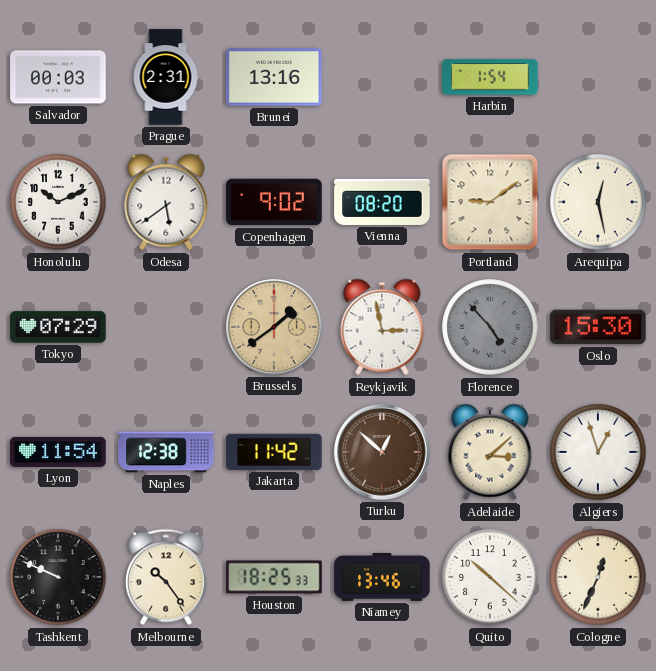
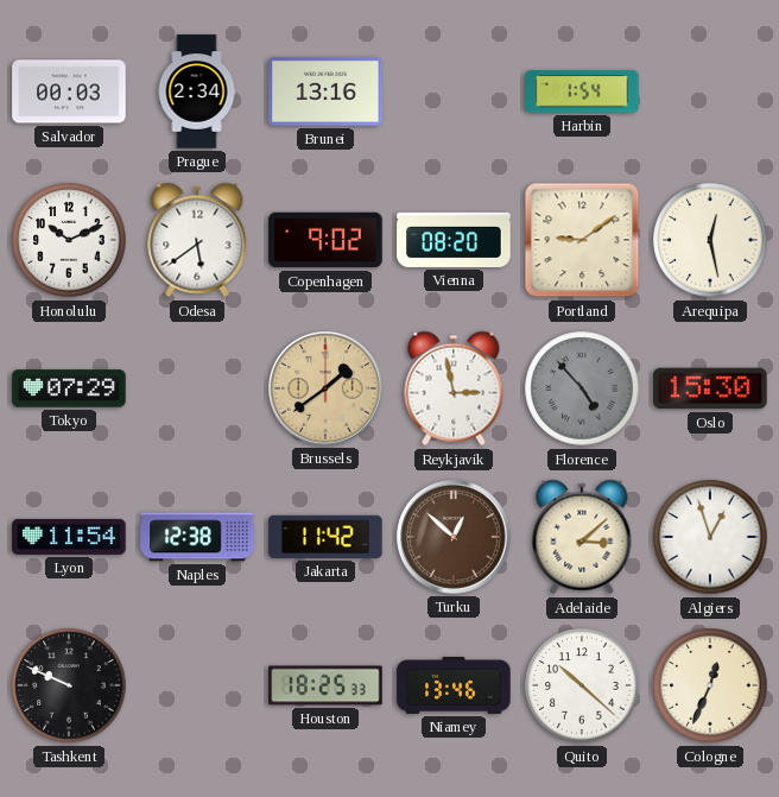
Prague: 2:31 -> 2:34
Melbourne: 10:24 -> none
